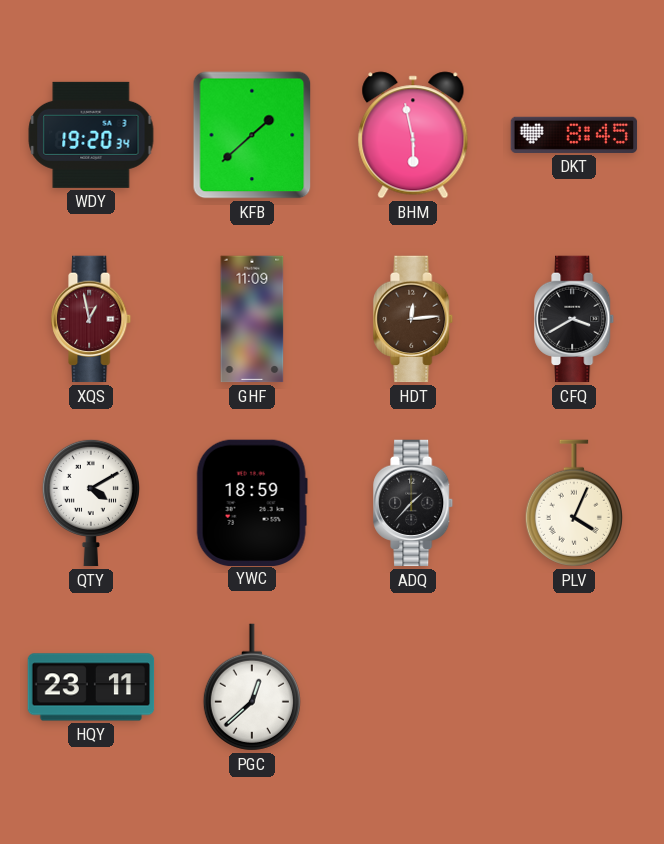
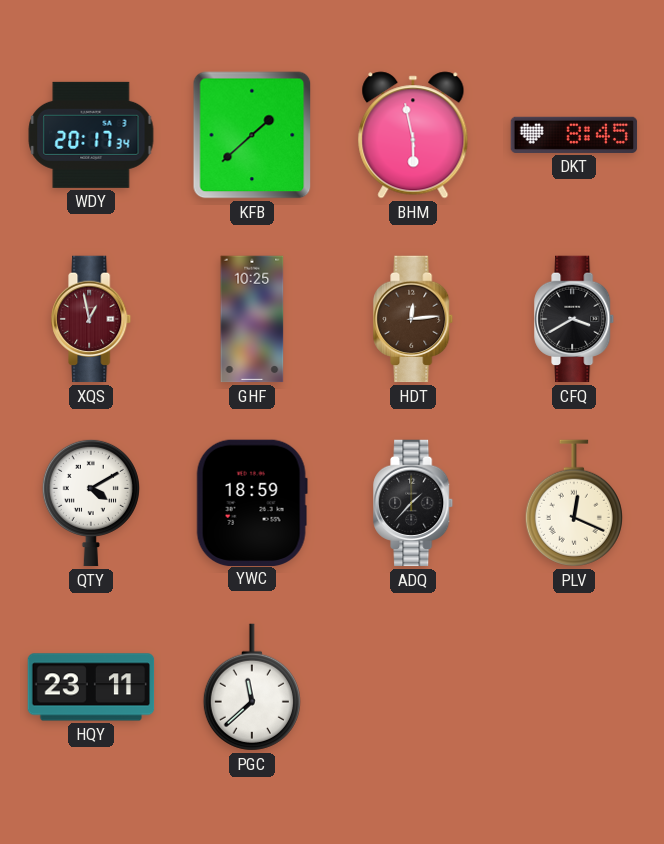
WDY: 19:20 -> 20:17
GHF: 11:09 -> 10:25
PLV: 4:04 -> 12:19
PGC: 12:38 -> 11:38
